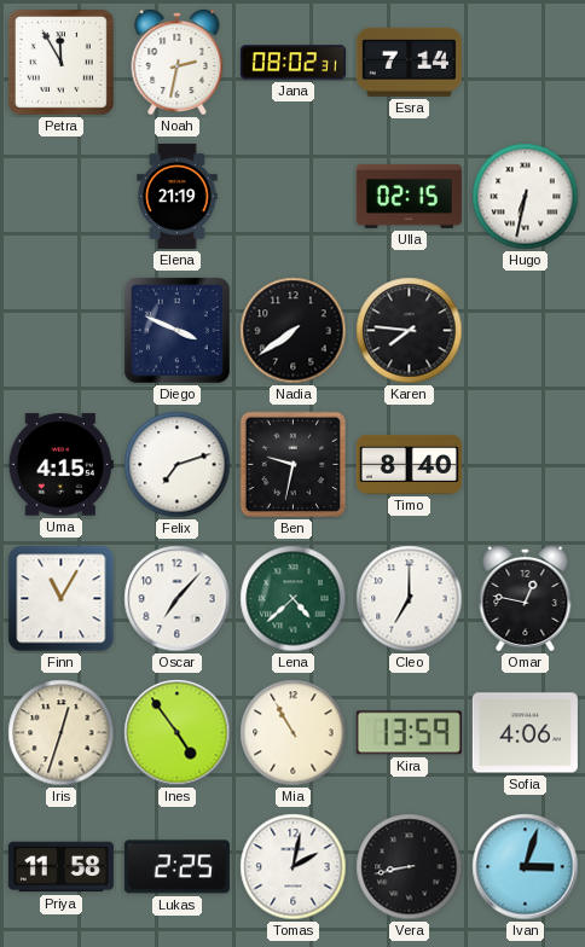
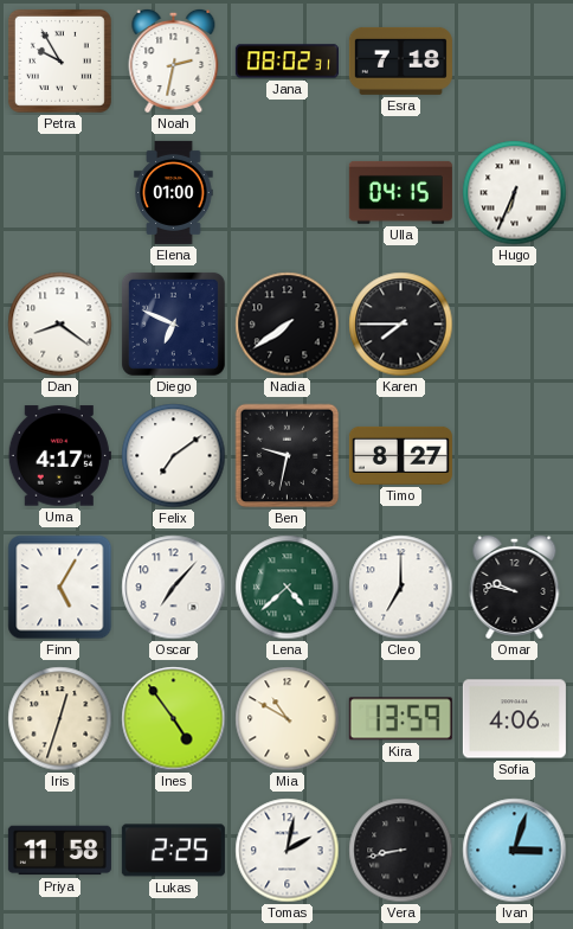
Petra: 11:55 -> 9:55
Esra: 7:14 -> 7:18
Elena: 21:19 -> 01:00
Ulla: 02:15 -> 04:15
Hugo: 6:32 -> 6:34
Dan: none -> 8:21
Diego: 3:49 -> 6:49
Karen: 7:46 -> 7:45
Uma: 4:15 -> 4:17
Felix: 7:12 -> 7:09
Timo: 8:40 -> 8:27
Finn: 11:05 -> 5:05
Omar: 12:47 -> 9:47
Mia: 10:55 -> 10:50
